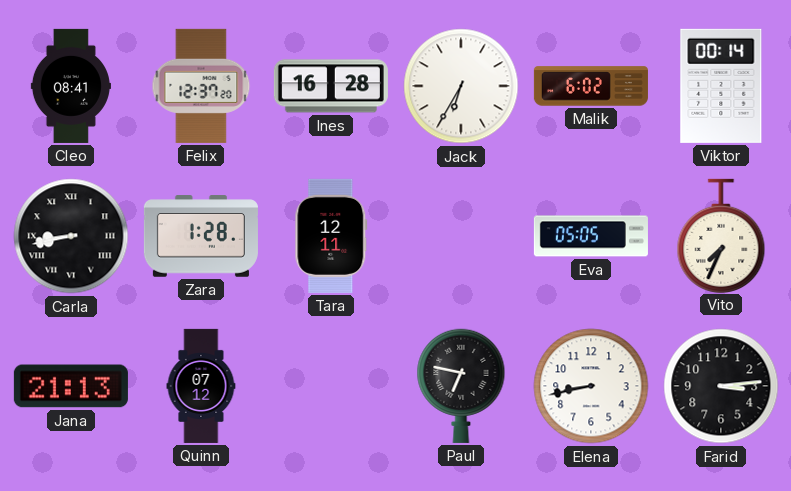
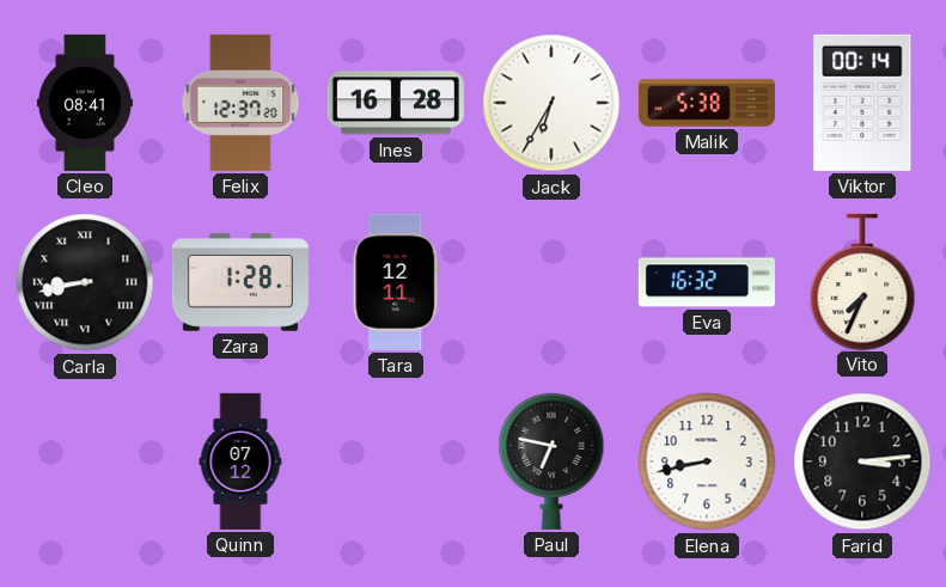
Malik: 6:02 -> 5:38
Eva: 05:05 -> 16:32
Jana: 21:13 -> none
